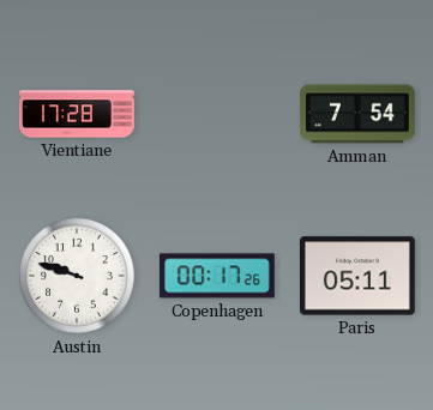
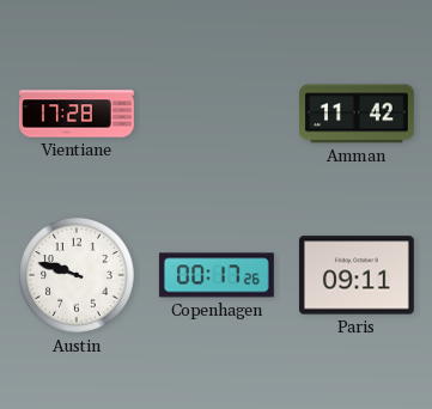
Amman: 7:54 -> 11:42
Paris: 05:11 -> 09:11
